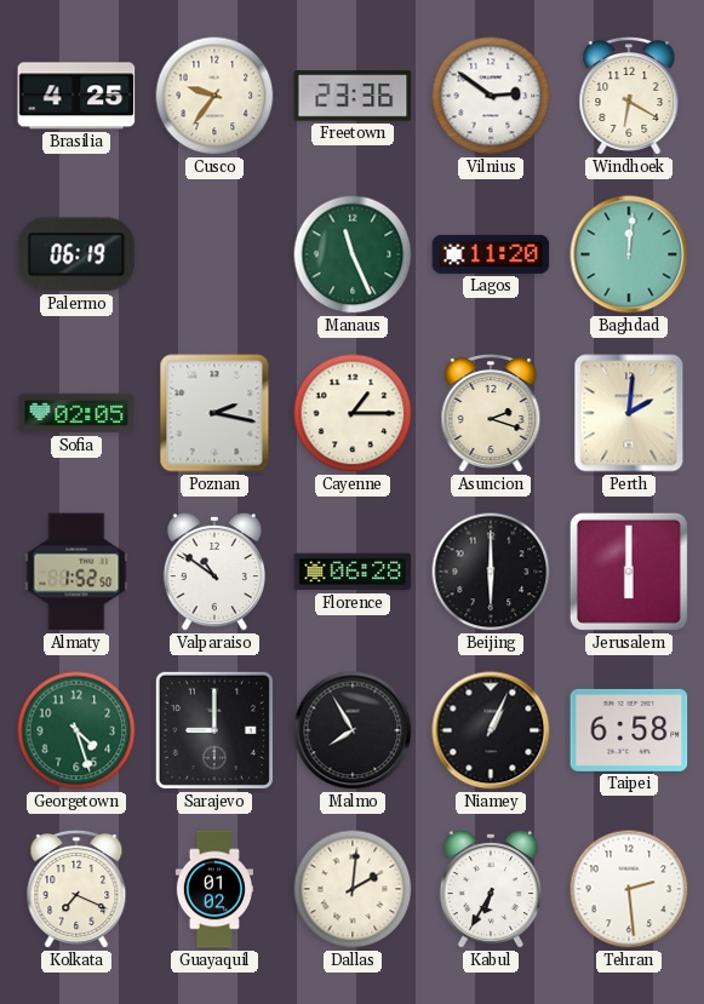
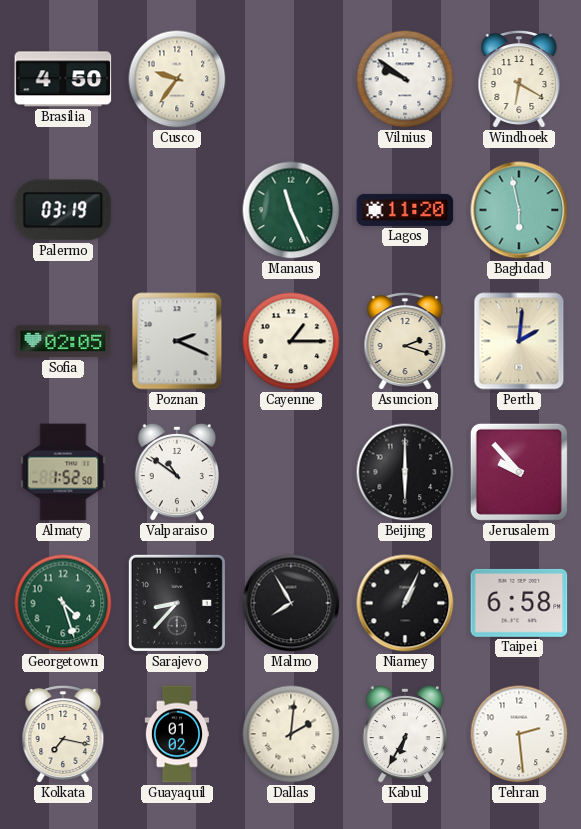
Brasilia: 4:25 -> 4:50
Freetown: 23:36 -> none
Vilnius: 2:51 -> 9:51
Palermo: 06:19 -> 03:19
Baghdad: 12:01 -> 5:58
Poznan: 2:17 -> 2:19
Florence: 06:28 -> none
Jerusalem: 6:00 -> 9:53
Sarajevo: 9:00 -> 8:37
Kolkata: 7:19 -> 7:17
